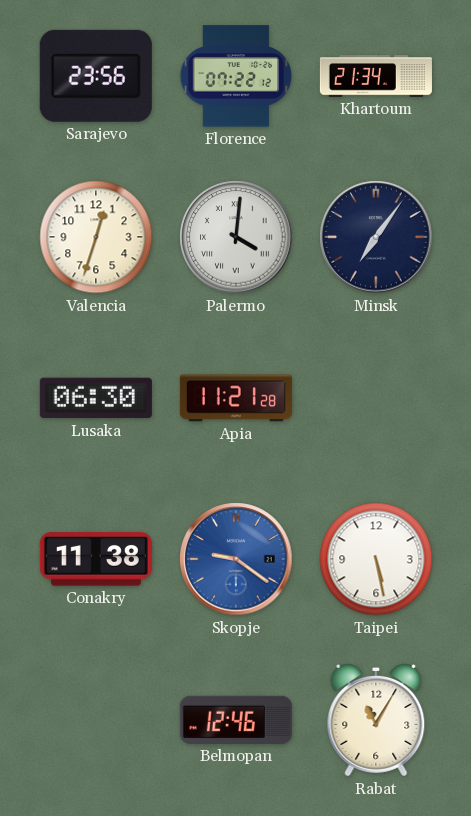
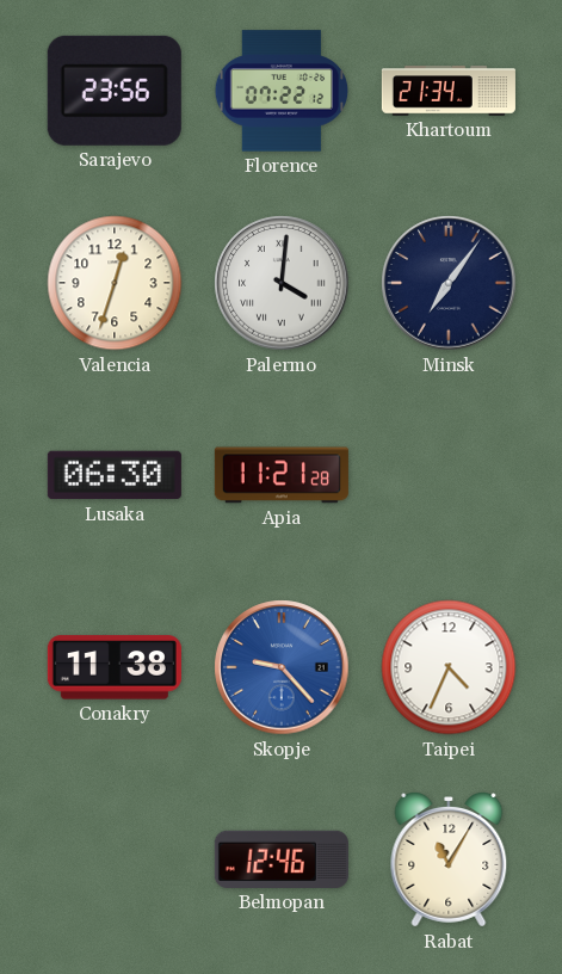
Skopje: 9:21 -> 9:23
Taipei: 5:28 -> 4:34
